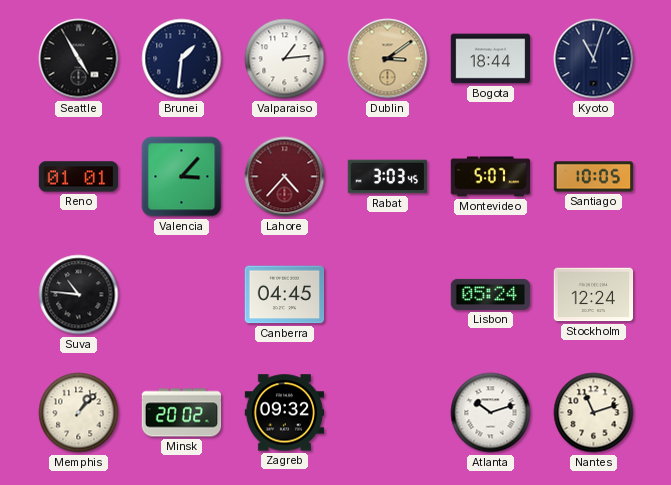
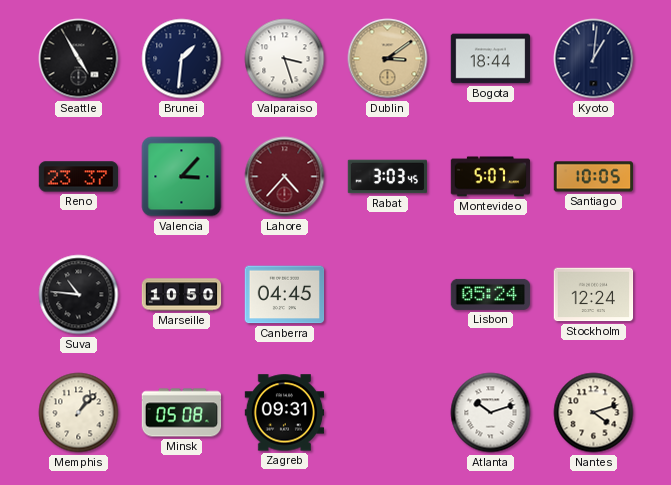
Valparaiso: 1:14 -> 3:27
Kyoto: 11:03 -> 1:01
Reno: 01:01 -> 23:37
Marseille: none -> 10:50
Minsk: 20:02 -> 05:08
Zagreb: 09:32 -> 09:31
Nantes: 11:12 -> 4:12
